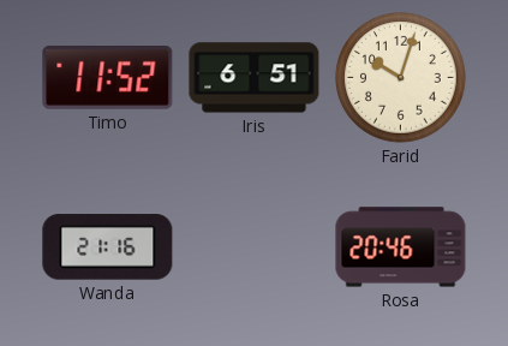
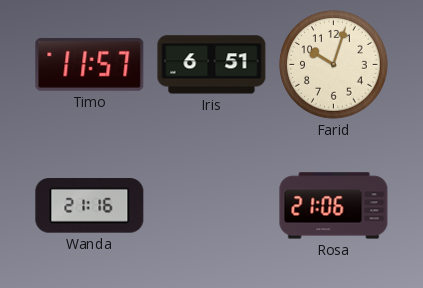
Timo: 11:52 -> 11:57
Rosa: 20:46 -> 21:06
